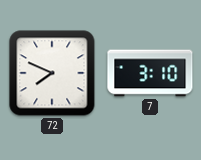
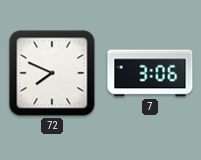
7: 3:10 -> 3:06
